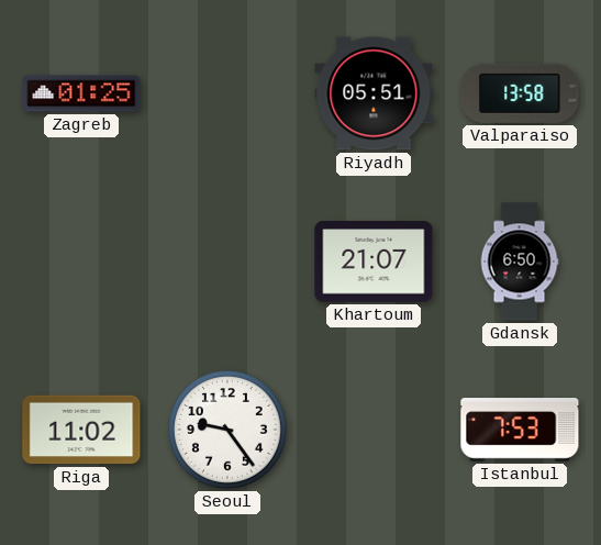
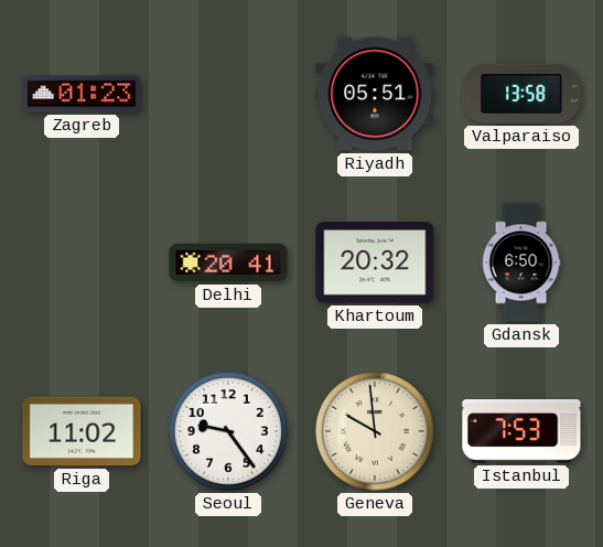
Zagreb: 01:25 -> 01:23
Delhi: none -> 20:41
Khartoum: 21:07 -> 20:32
Geneva: none -> 9:59
